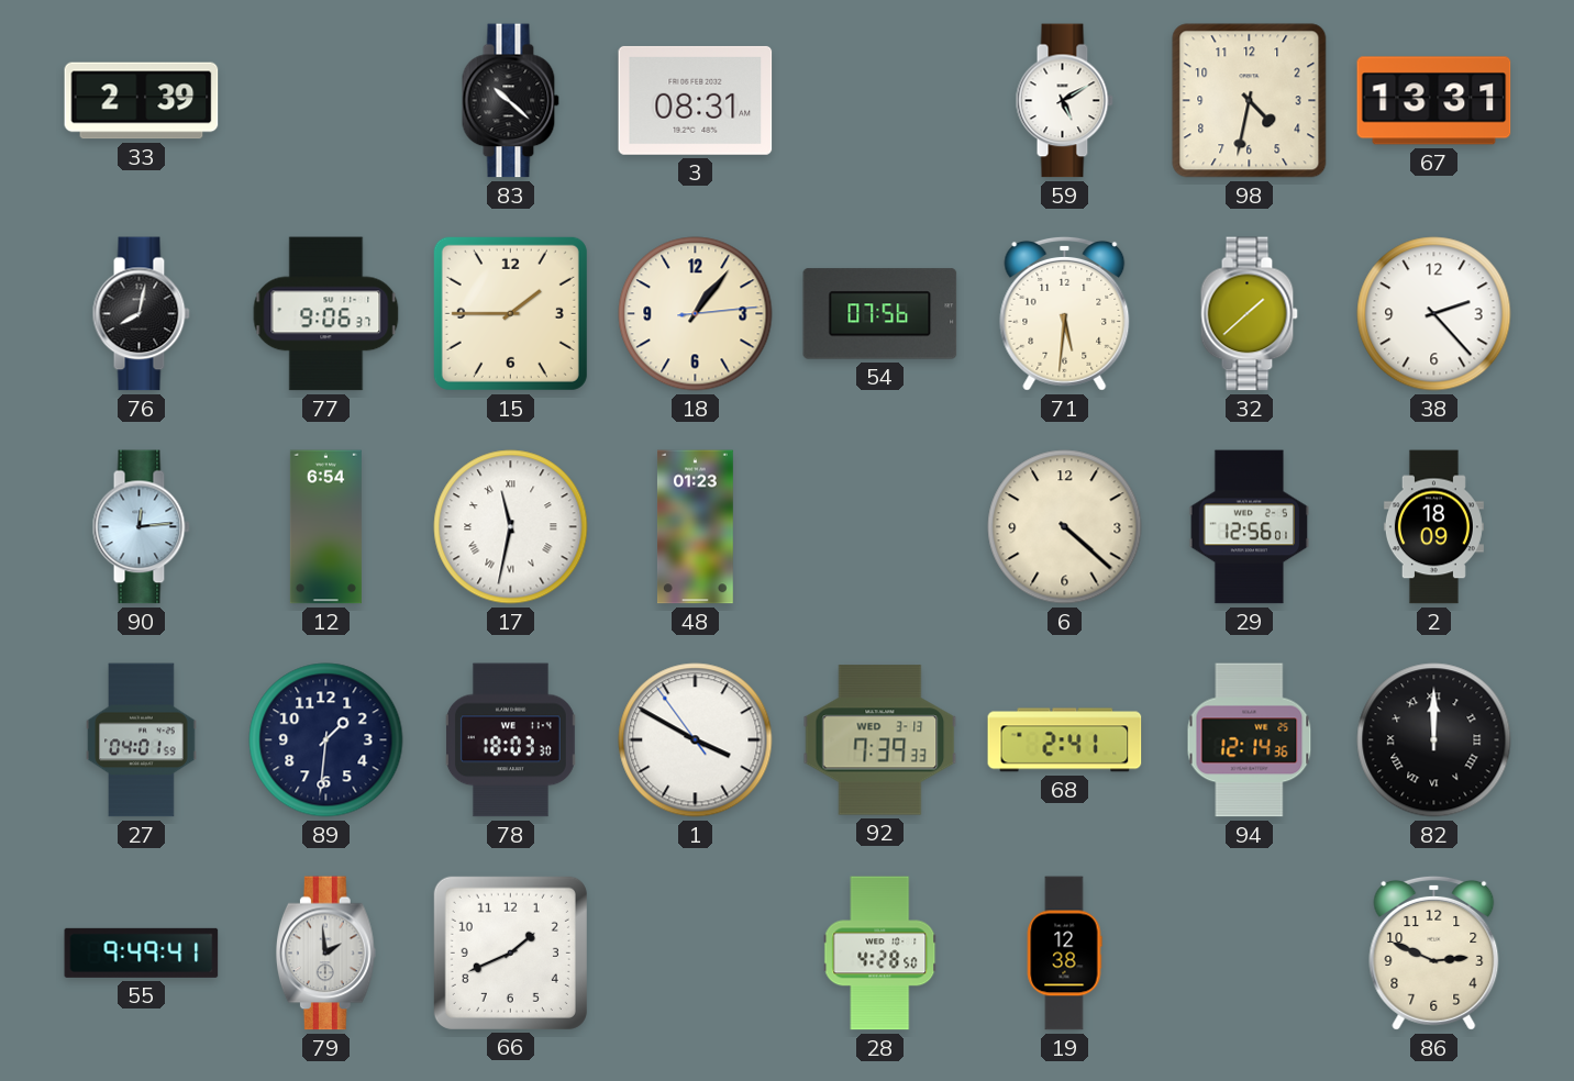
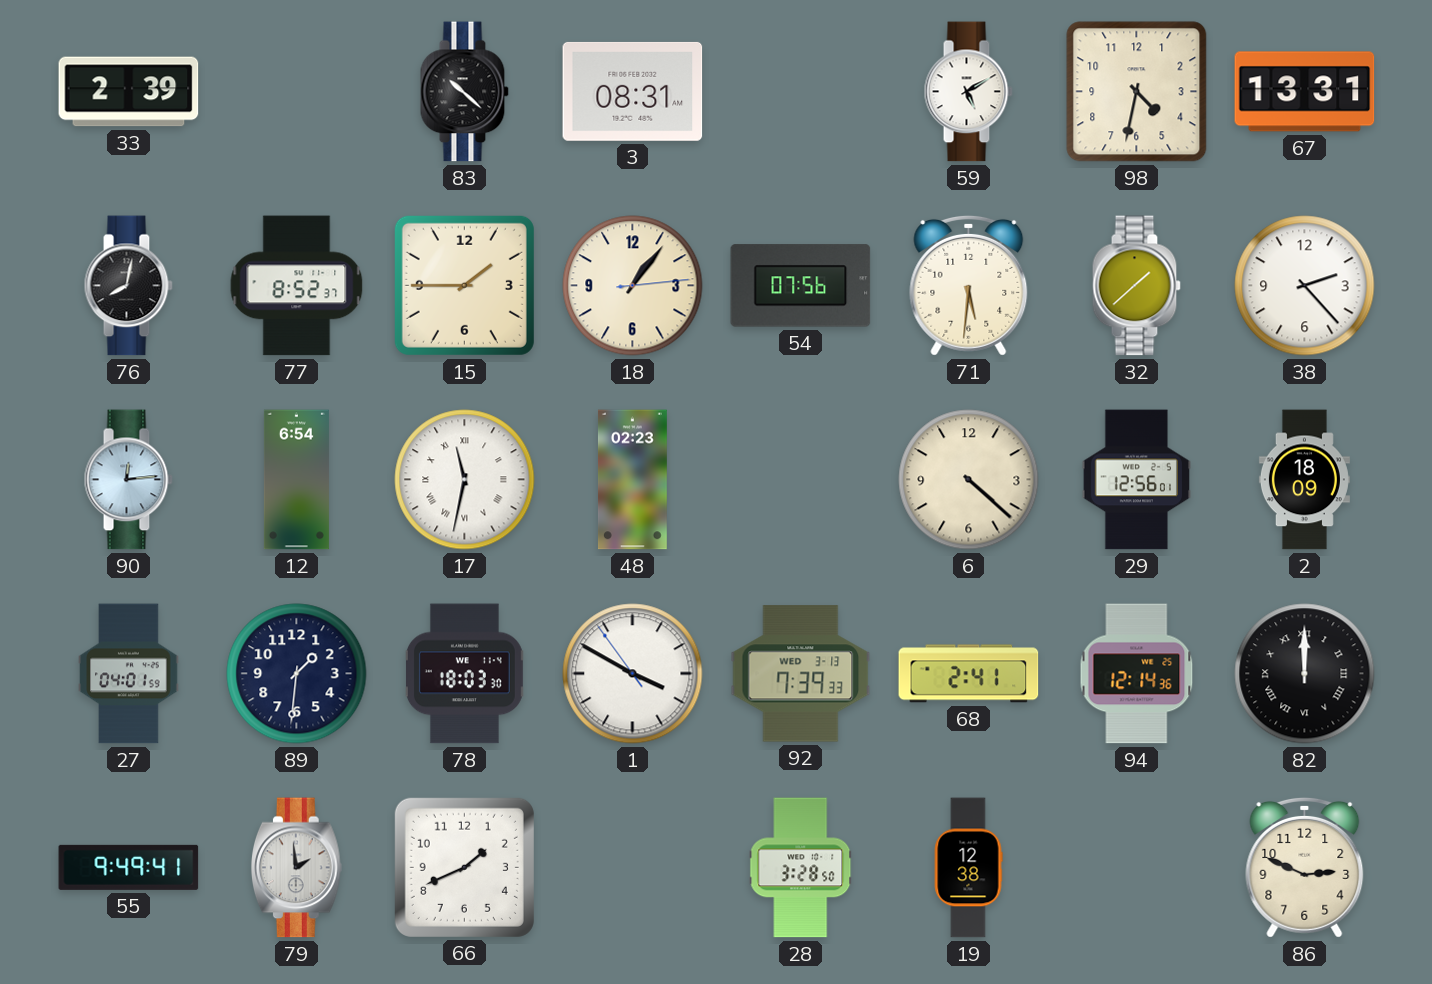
77: 9:06 -> 8:52
48: 01:23 -> 02:23
28: 4:28 -> 3:28
